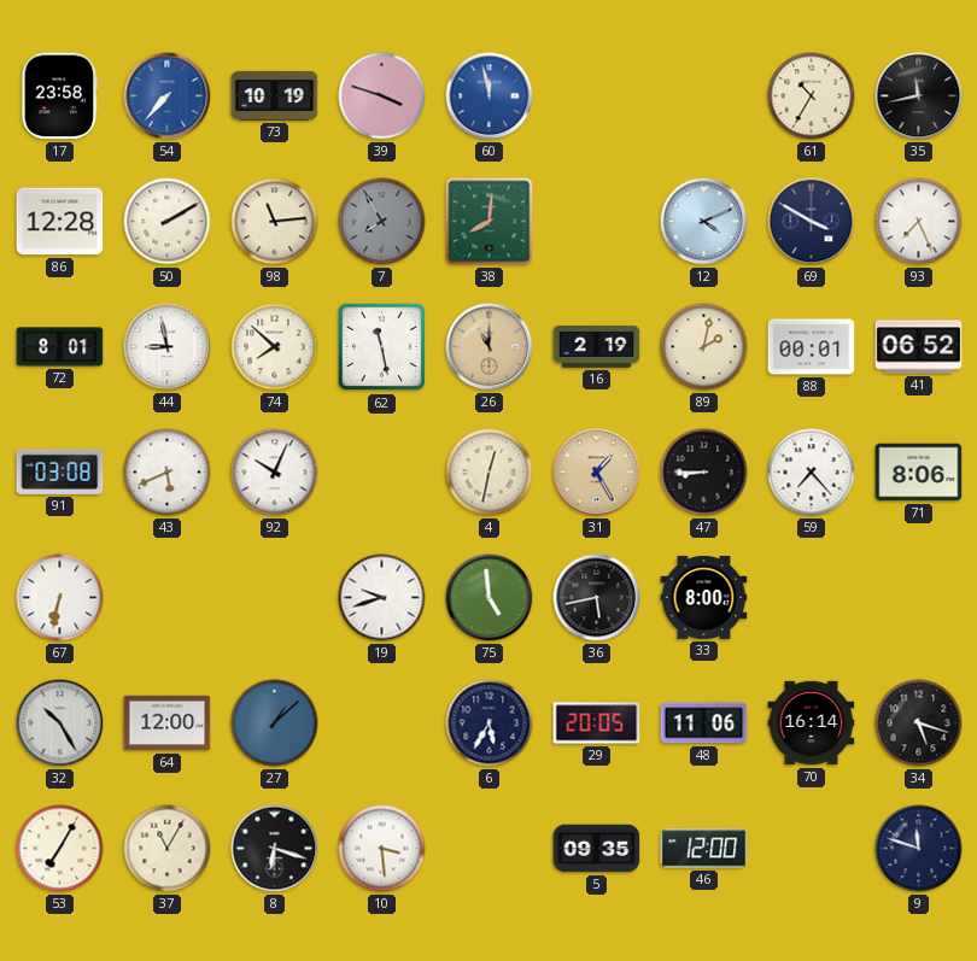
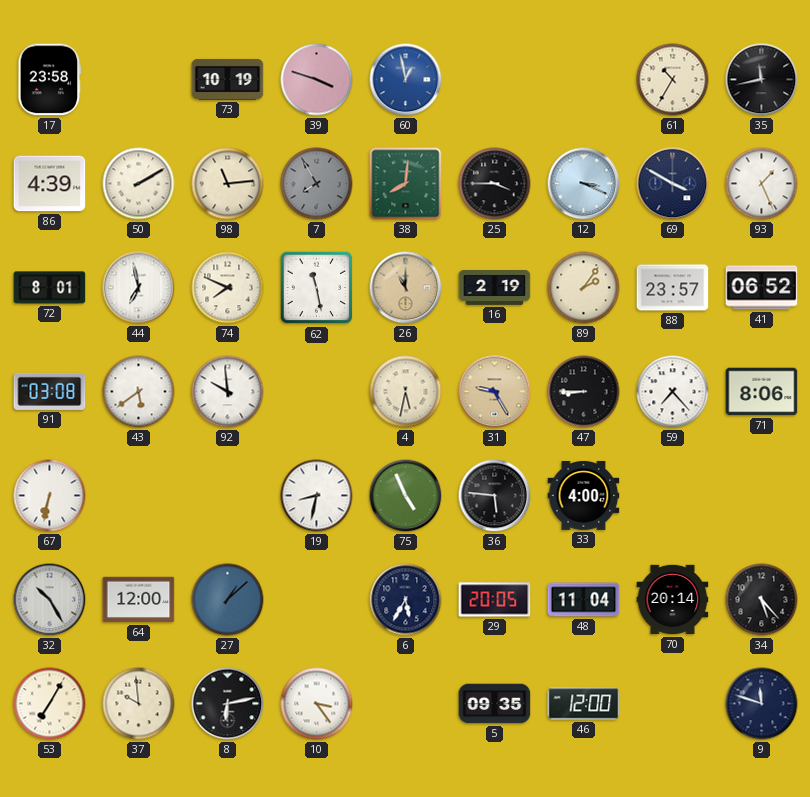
54: 7:37 -> none
60: 11:58 -> 12:58
86: 12:28 -> 4:39
25: none -> 3:45
12: 4:11 -> 3:19
93: 7:26 -> 1:26
44: 8:58 -> 6:58
74: 7:52 -> 7:49
89: 2:02 -> 2:06
88: 00:01 -> 23:57
43: 5:41 -> 5:39
92: 10:04 -> 9:59
4: 12:32 -> 5:32
31: 1:25 -> 9:25
19: 9:42 -> 8:32
75: 4:59 -> 4:56
36: 5:43 -> 5:46
33: 8:00 -> 4:00
48: 11:06 -> 11:04
70: 16:14 -> 20:14
34: 5:18 -> 5:23
37: 11:05 -> 9:59
8: 6:18 -> 6:13
10: 3:29 -> 3:24
